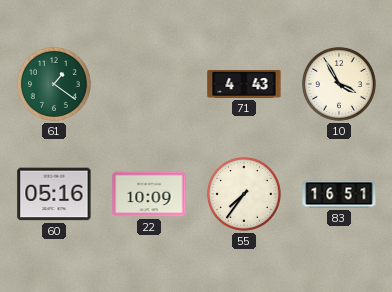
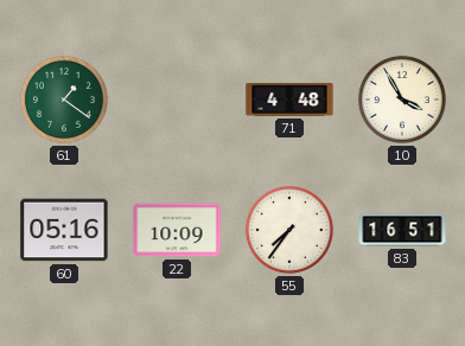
71: 4:43 -> 4:48
